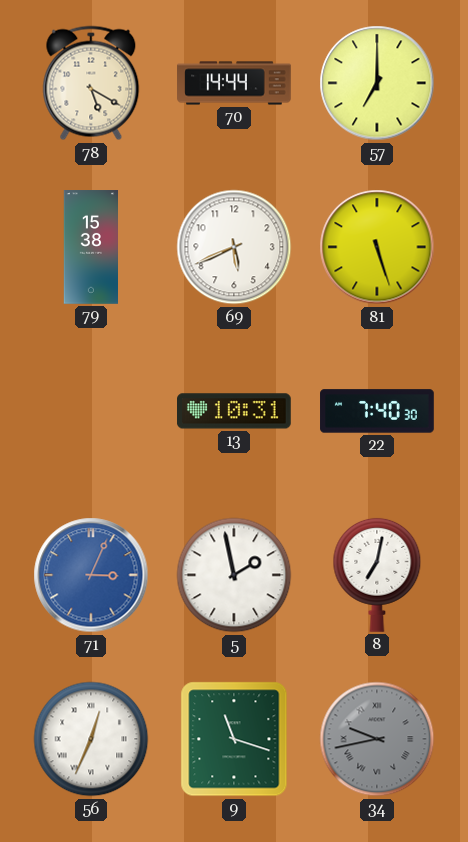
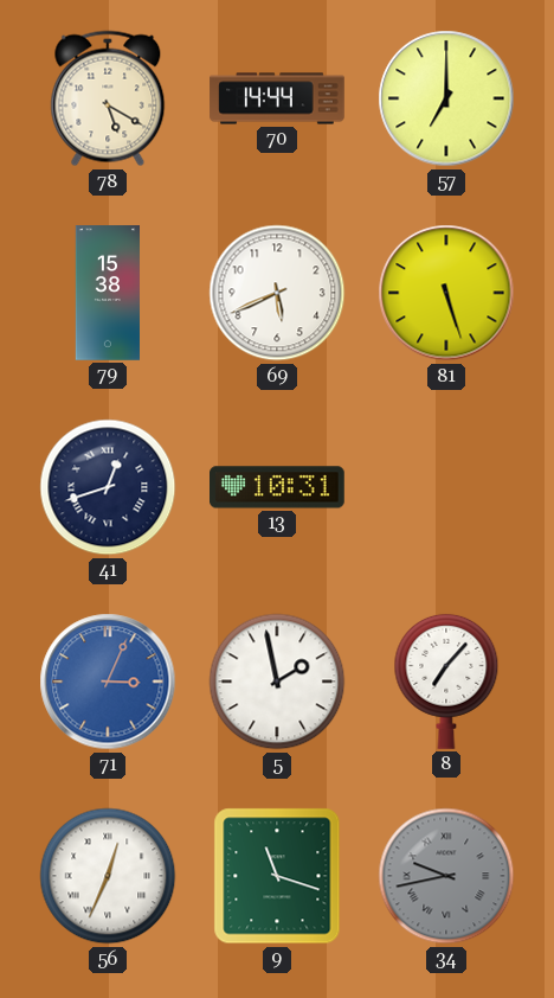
41: none -> 12:42
22: 7:40 -> none
8: 7:02 -> 7:07
